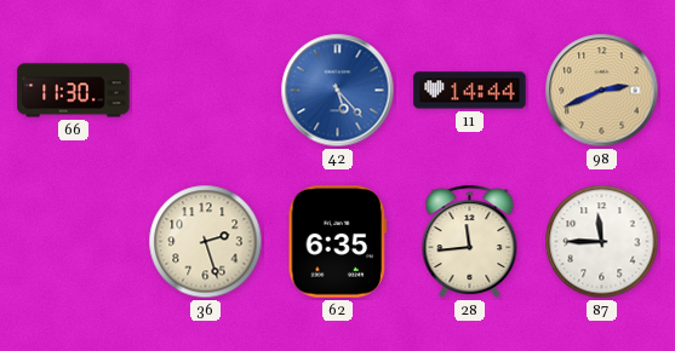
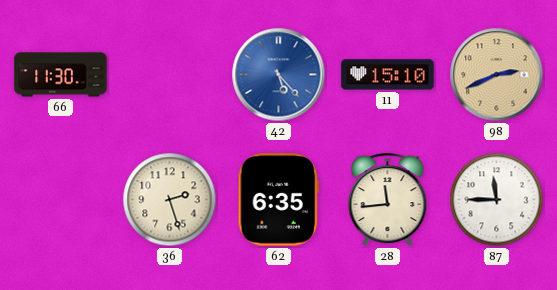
11: 14:44 -> 15:10
